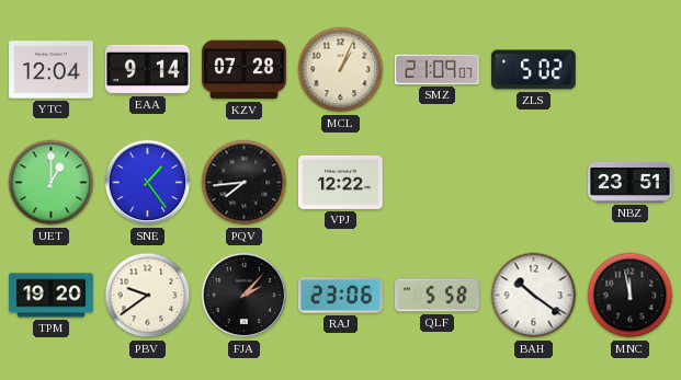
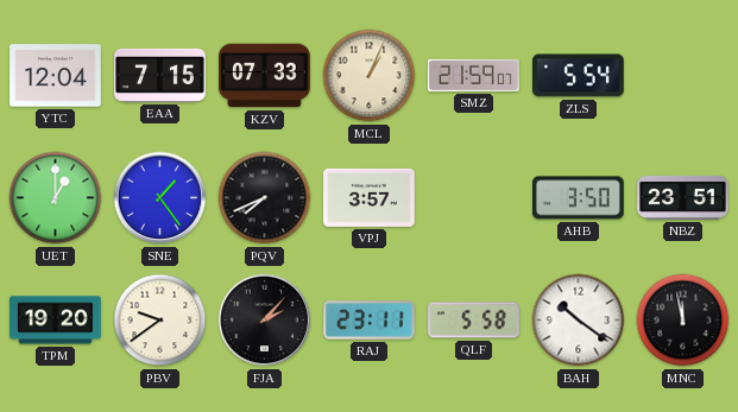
EAA: 9:14 -> 7:15
KZV: 07:28 -> 07:33
SMZ: 21:09 -> 21:59
ZLS: 5:02 -> 5:54
PQV: 7:44 -> 7:41
VPJ: 12:22 -> 3:57
AHB: none -> 3:50
RAJ: 23:06 -> 23:11
